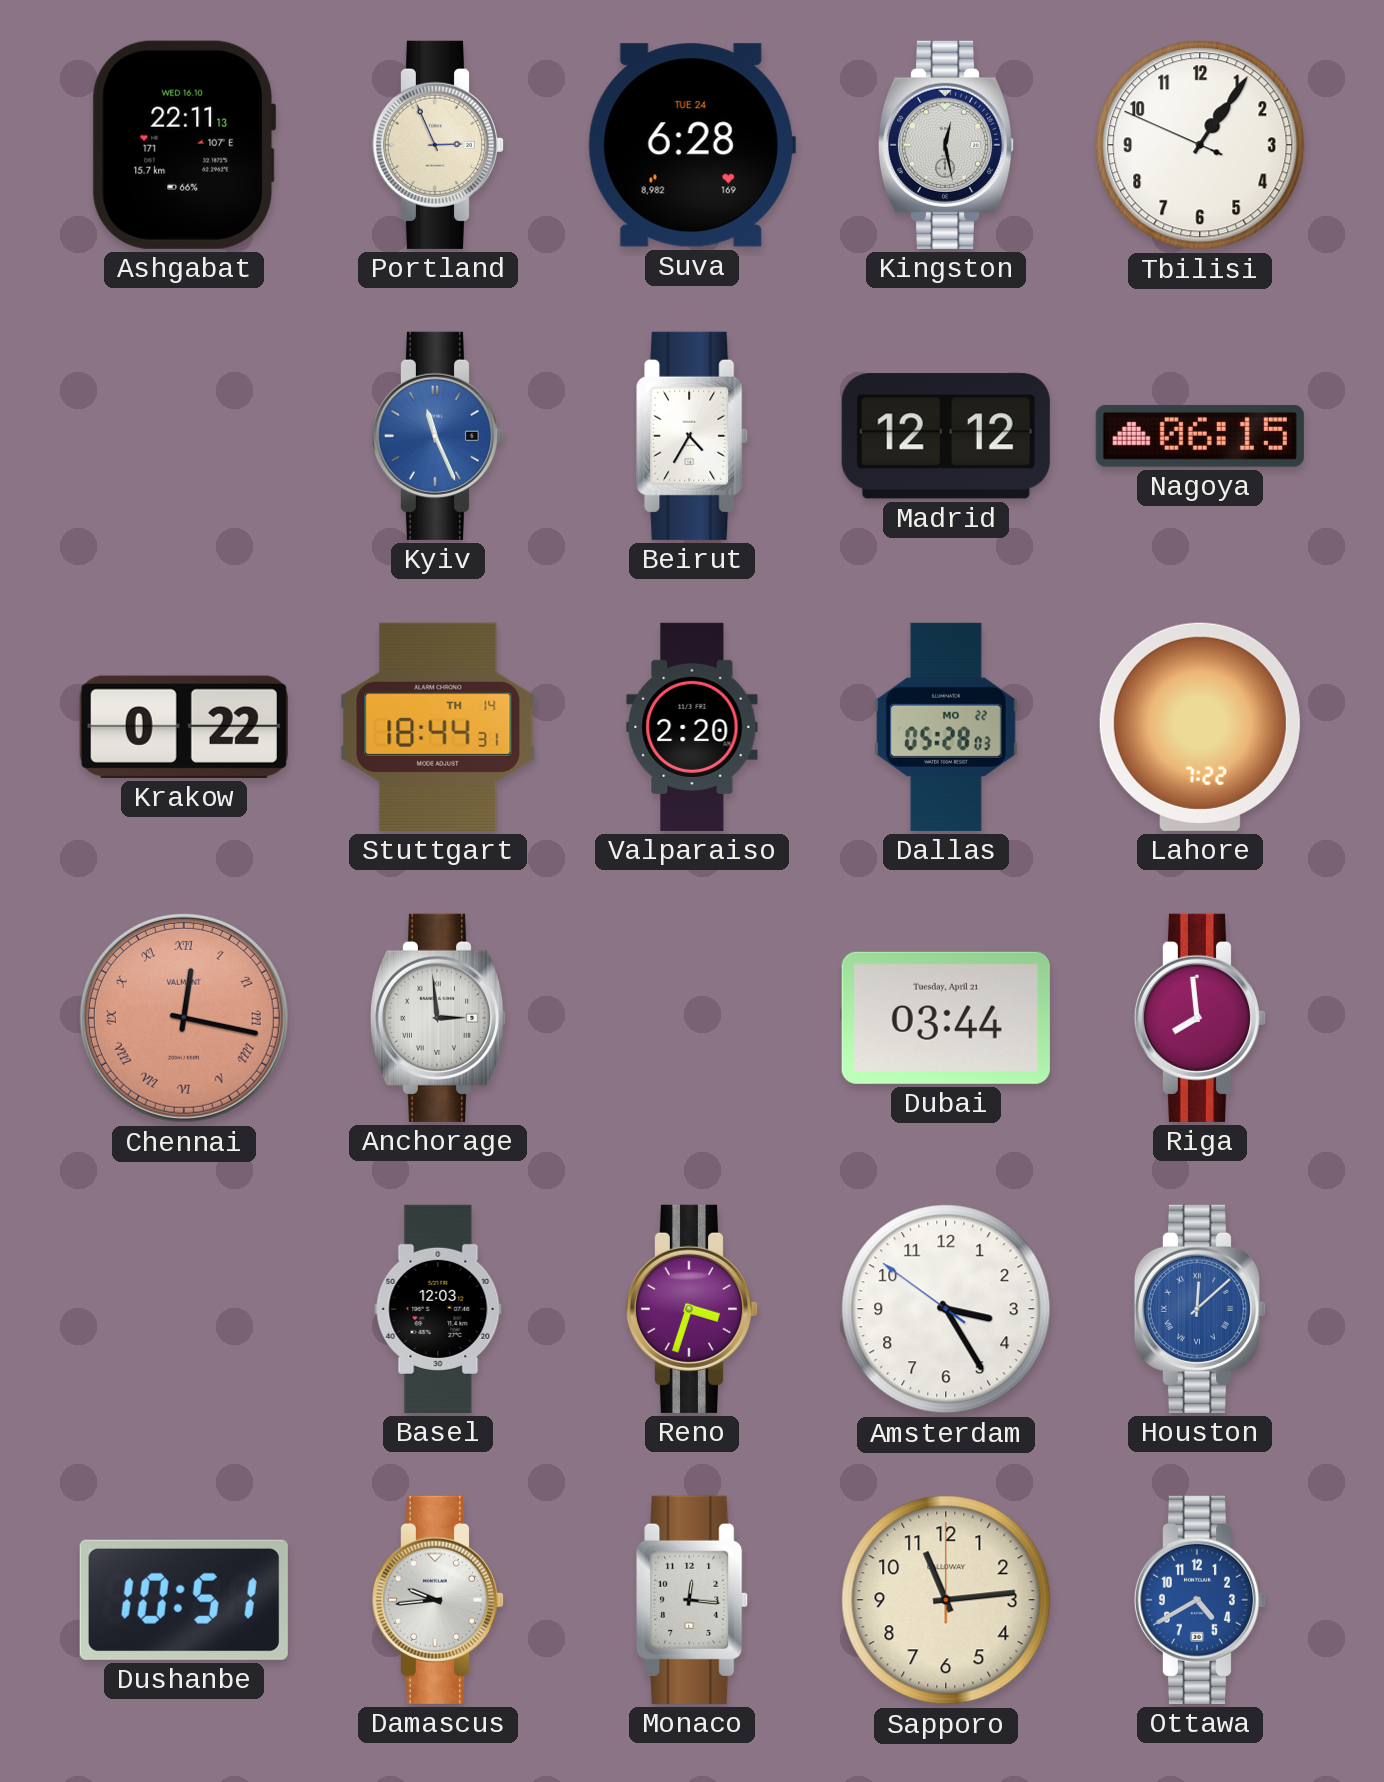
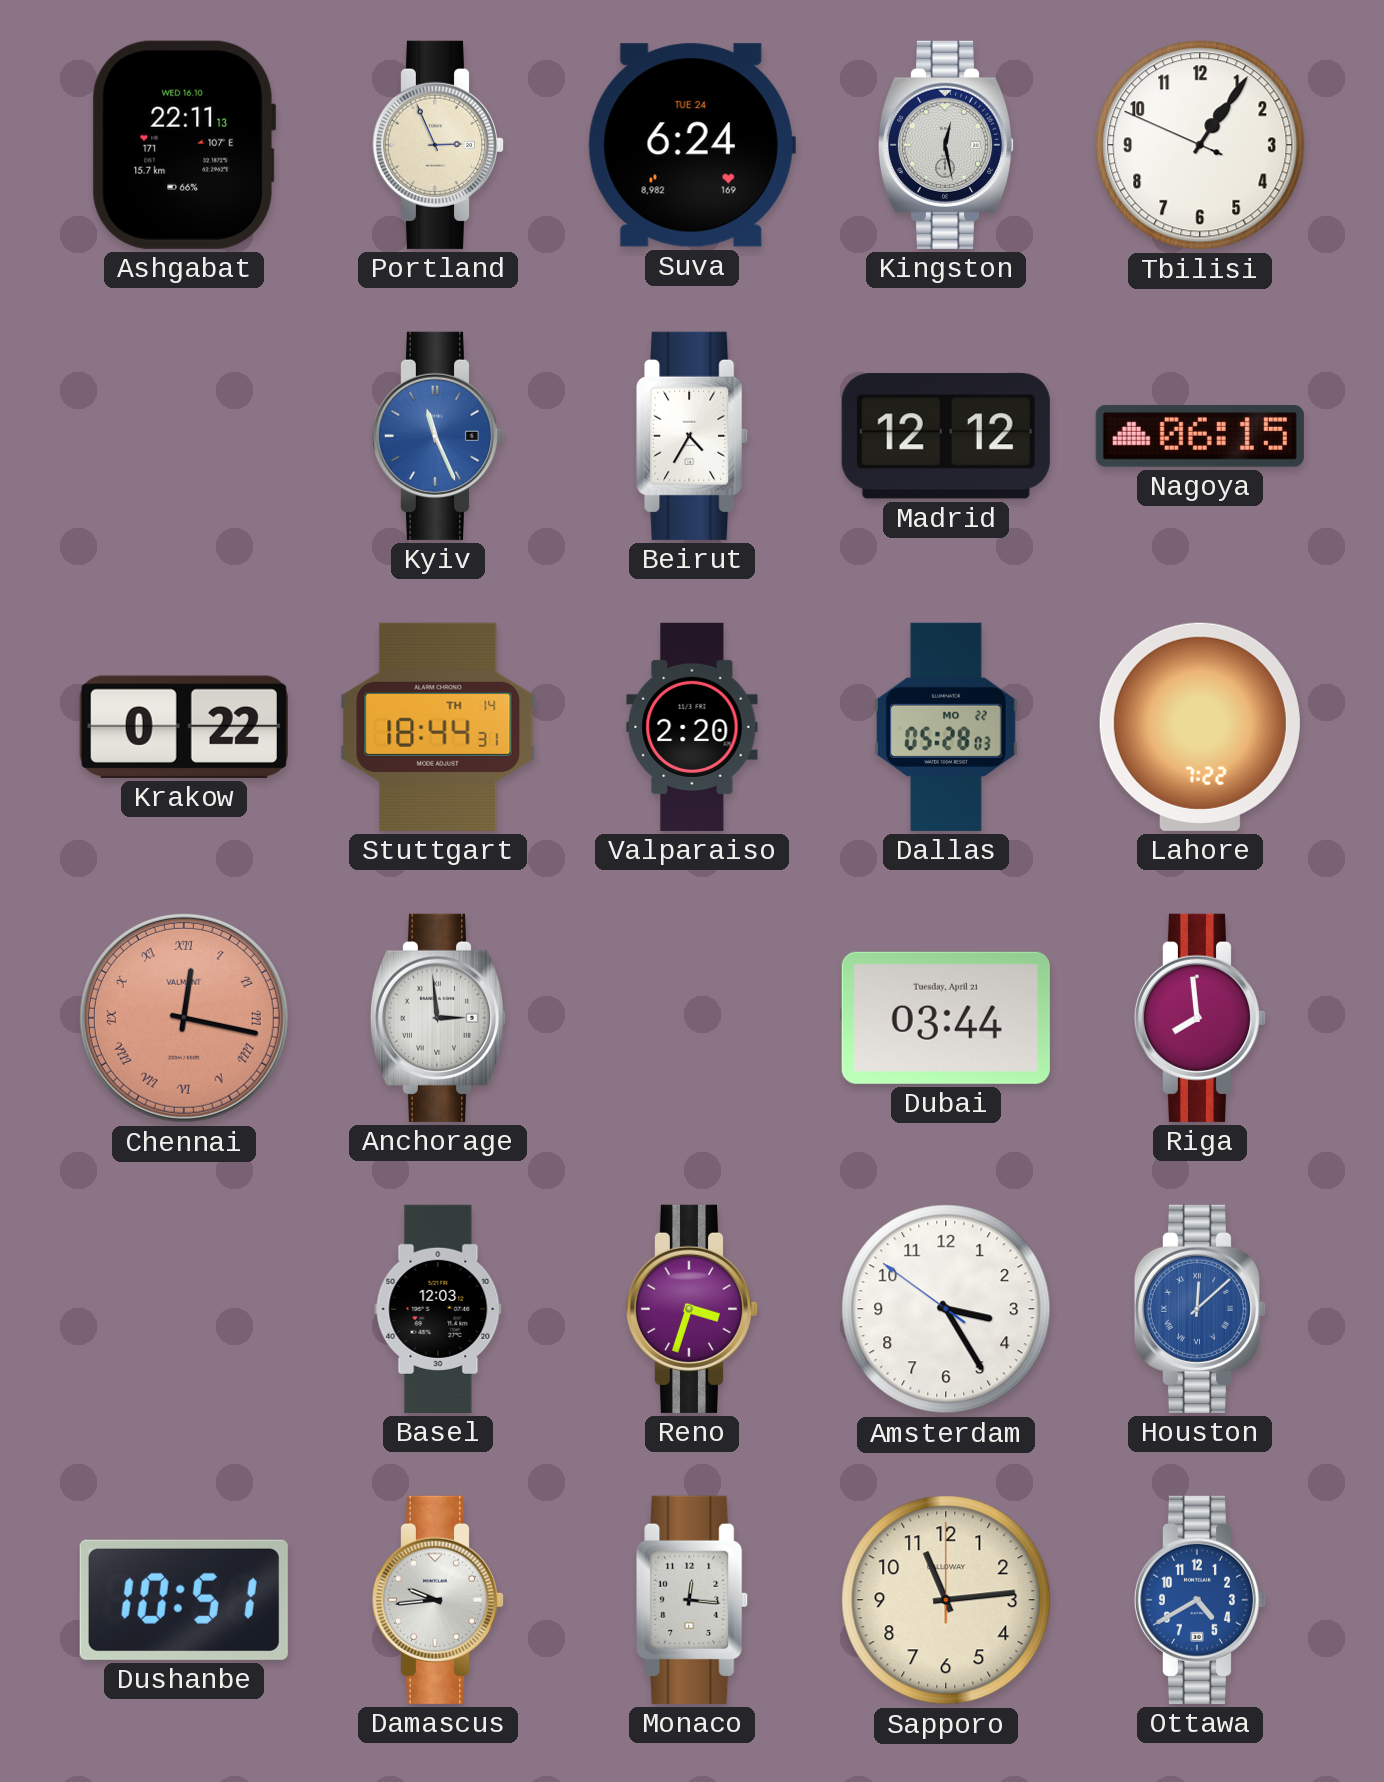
Suva: 6:28 -> 6:24
